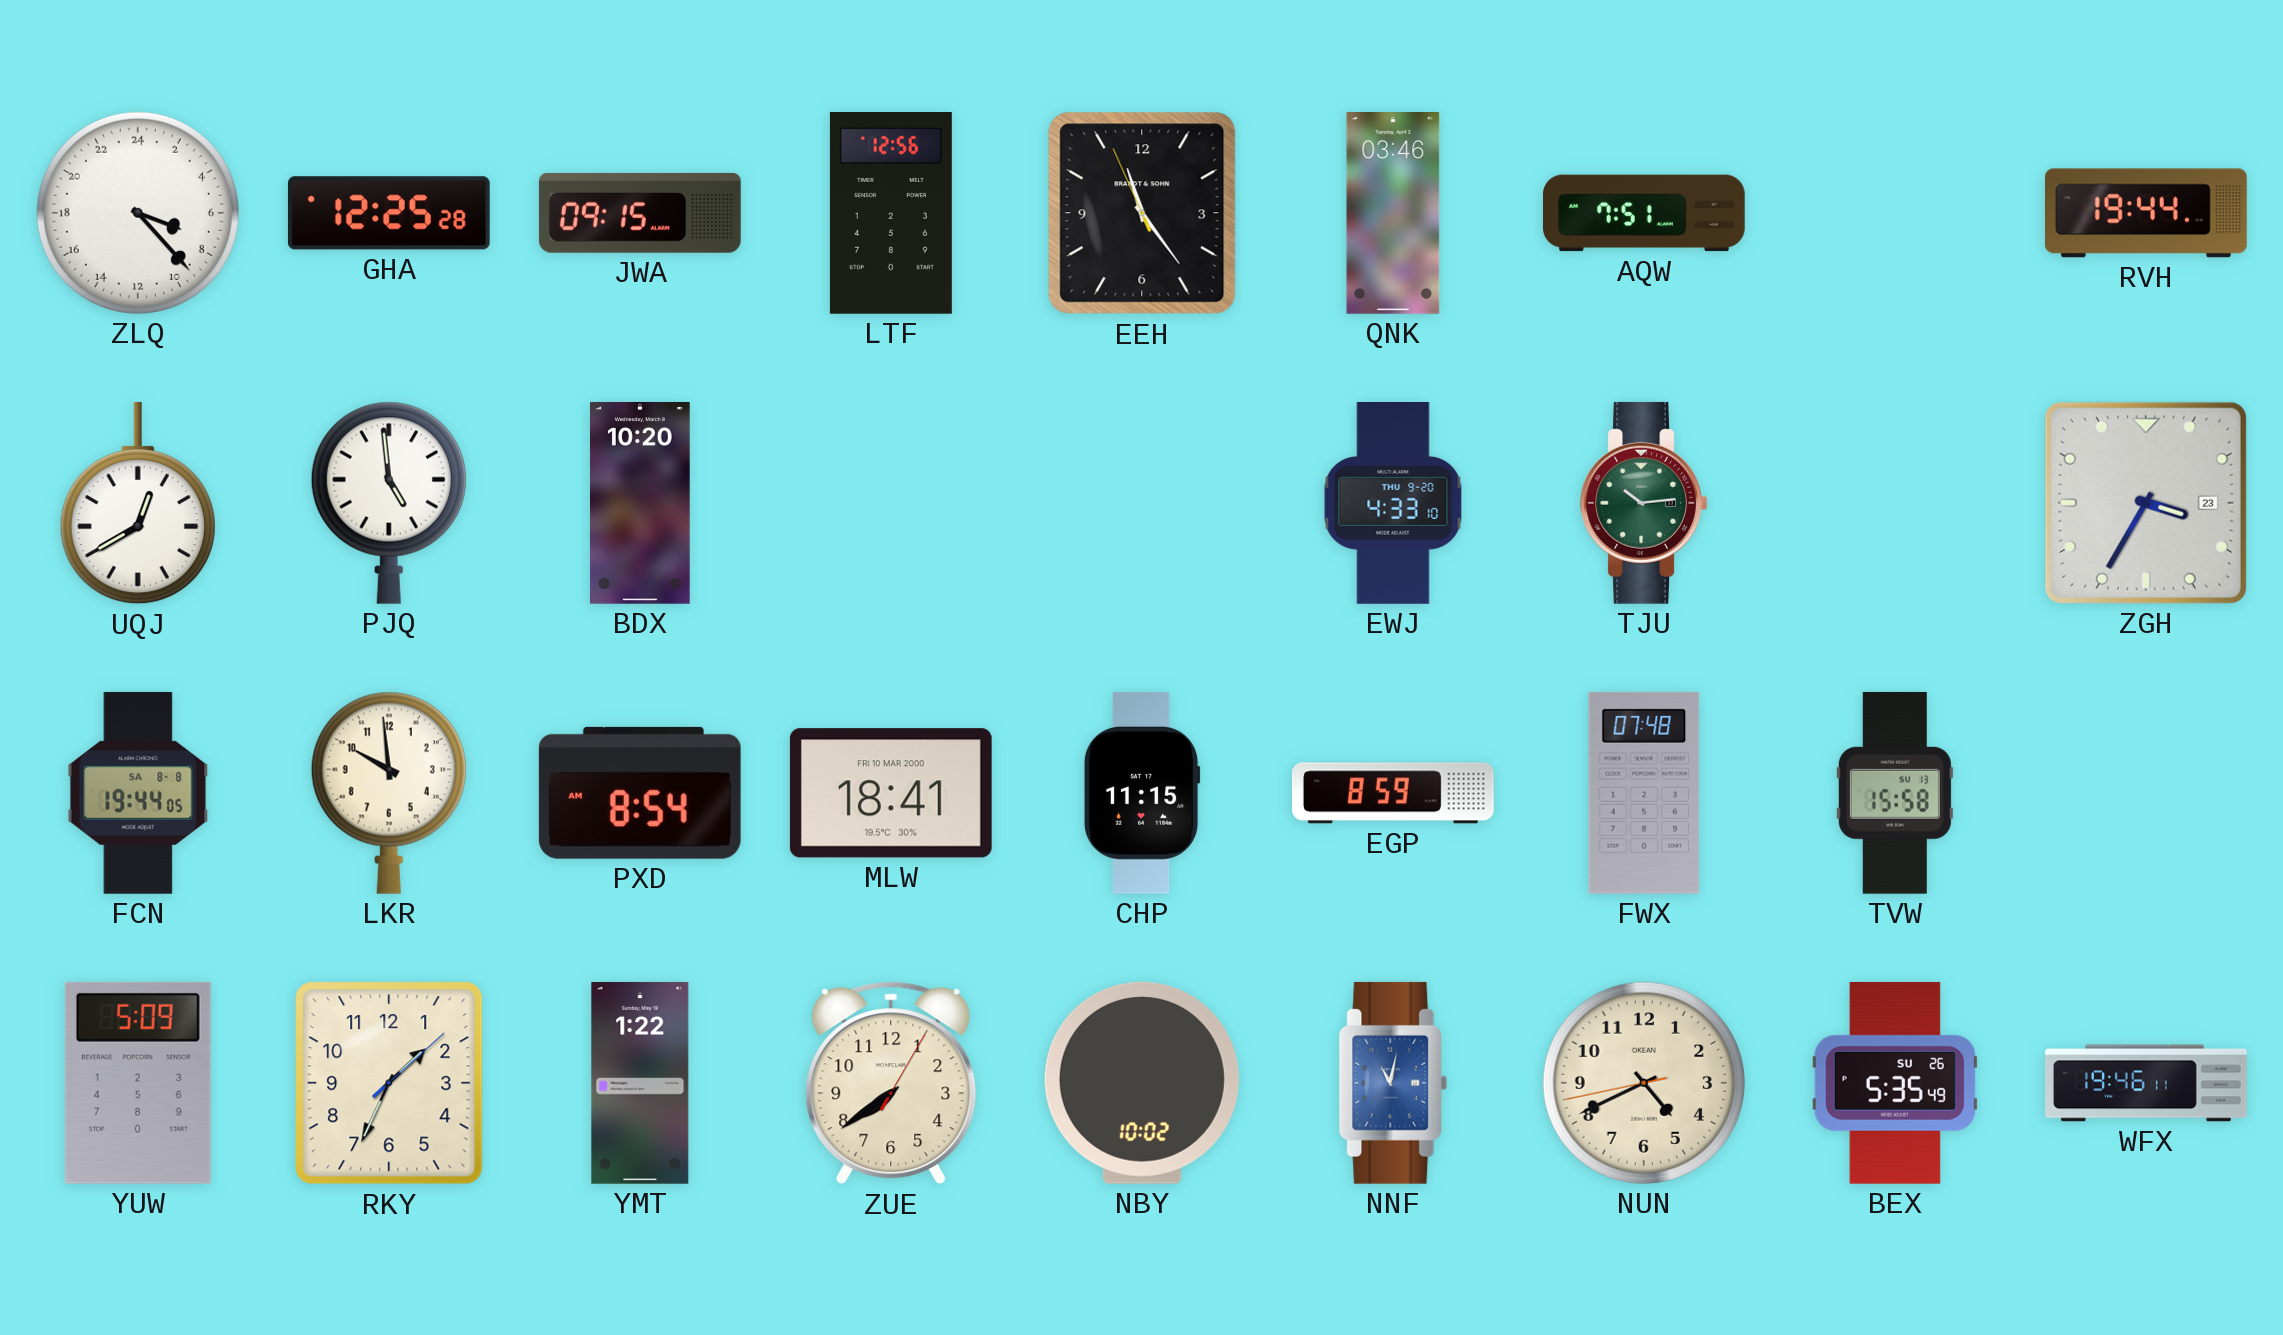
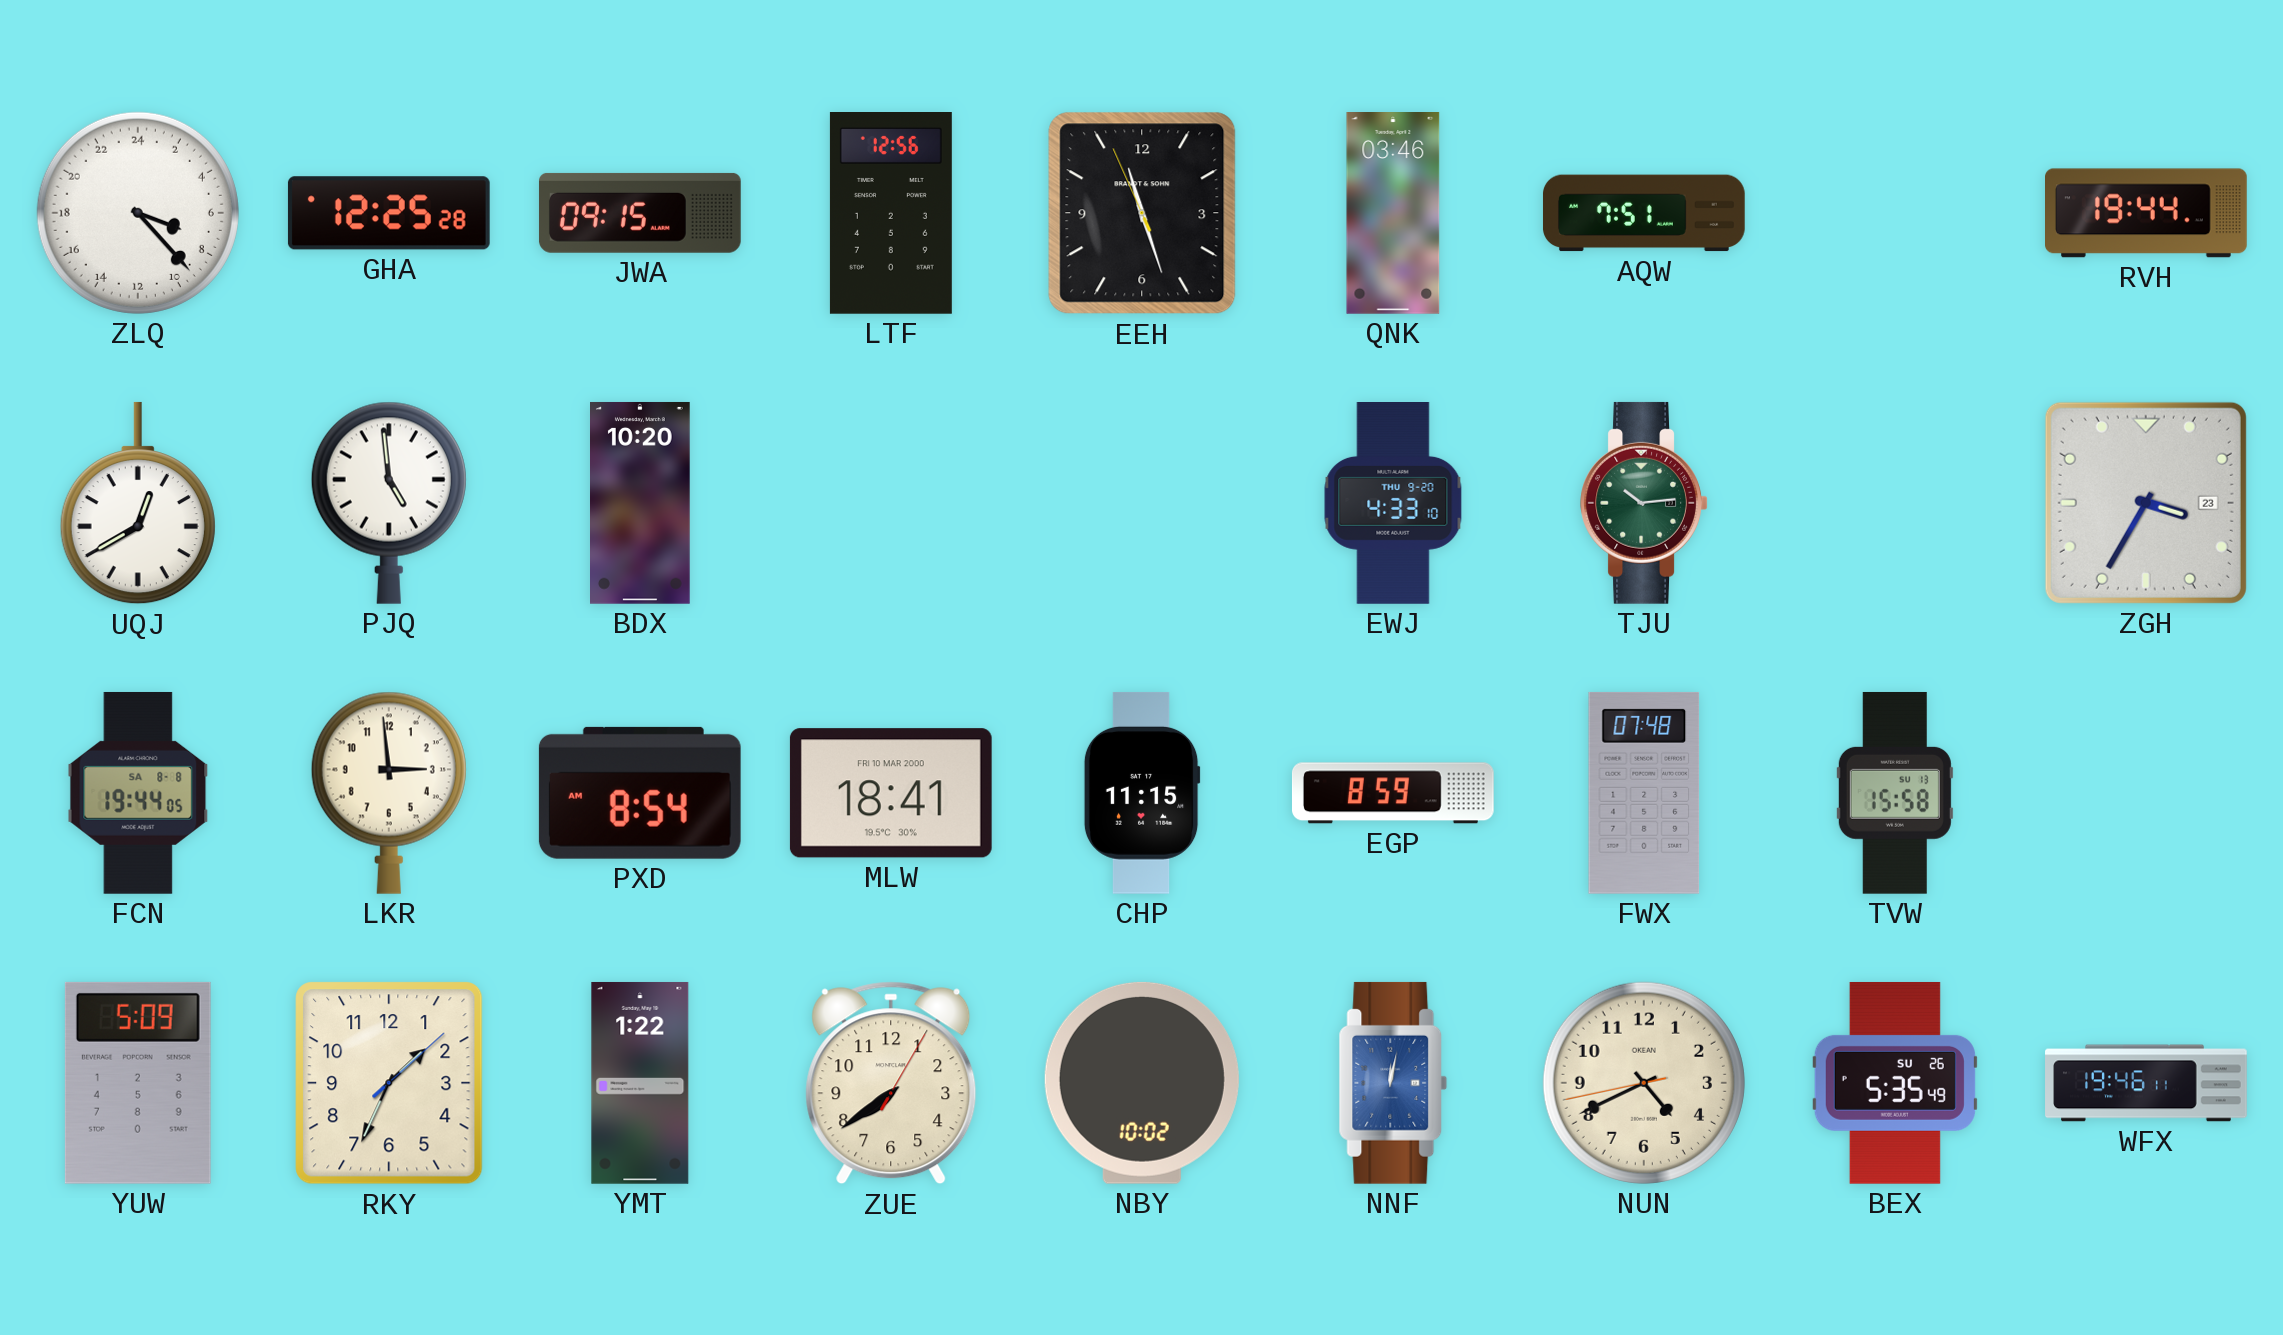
EEH: 11:23 -> 11:26
LKR: 9:59 -> 2:59
NNF: 11:02 -> 12:02
